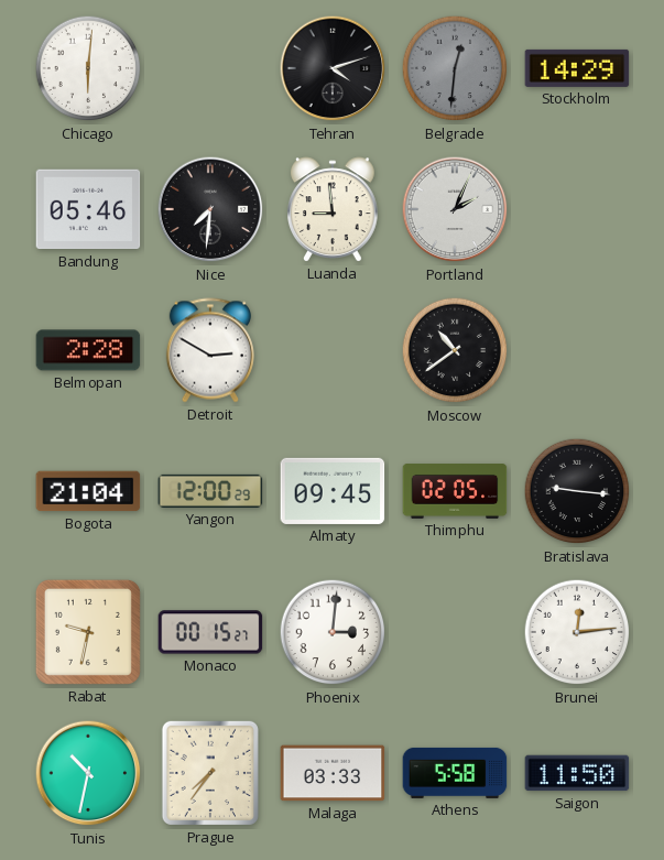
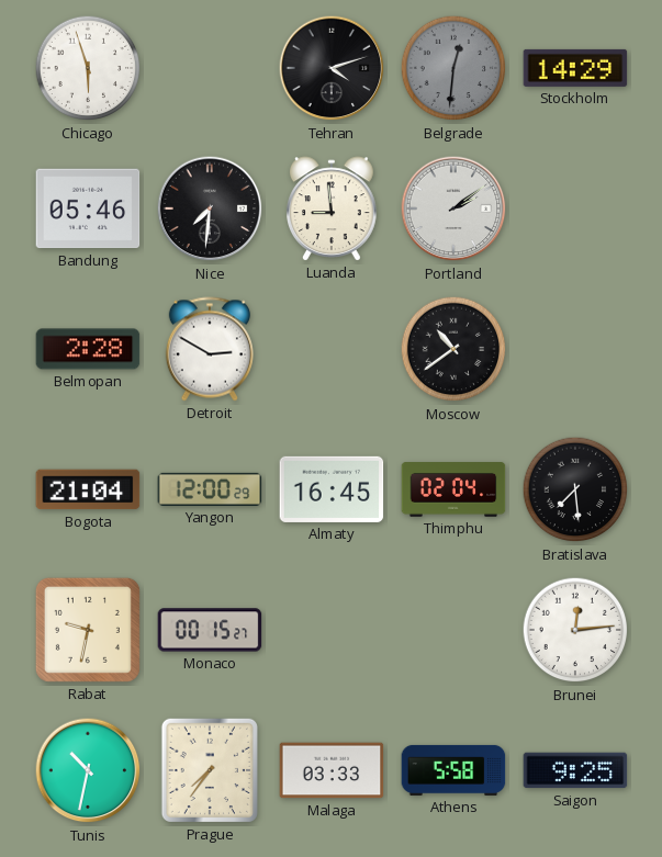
Chicago: 6:01 -> 5:57
Portland: 2:04 -> 2:09
Almaty: 09:45 -> 16:45
Thimphu: 02:05 -> 02:04
Bratislava: 9:16 -> 7:29
Phoenix: 3:01 -> none
Saigon: 11:50 -> 9:25
